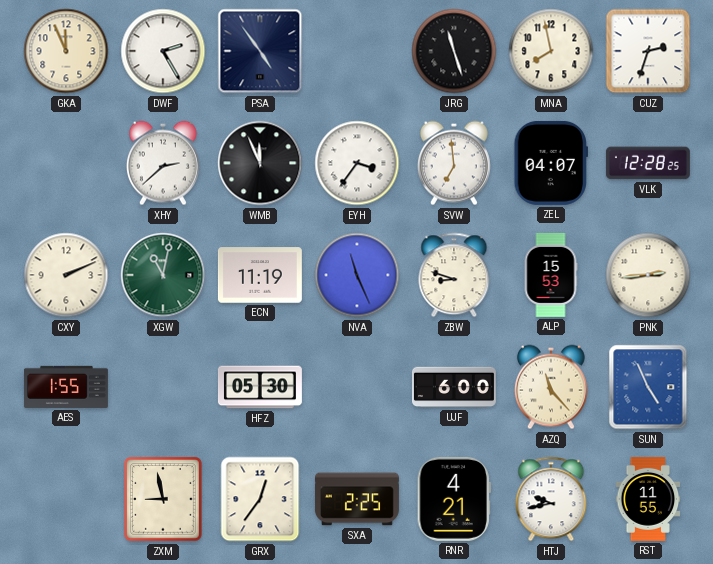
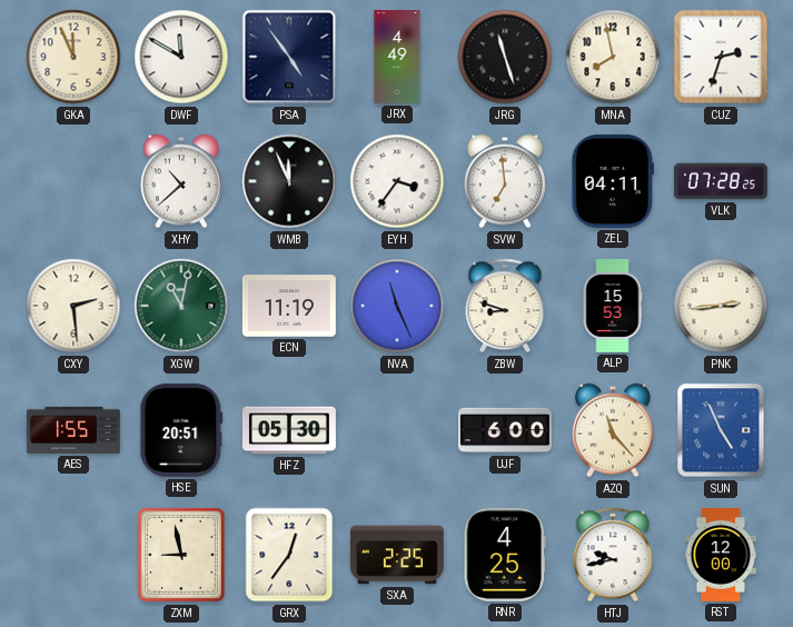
DWF: 2:25 -> 11:50
JRX: none -> 4:49
XHY: 2:38 -> 10:38
ZEL: 04:07 -> 04:11
VLK: 12:28 -> 07:28
CXY: 2:11 -> 2:29
HSE: none -> 20:51
RNR: 4:21 -> 4:25
RST: 11:55 -> 12:00
